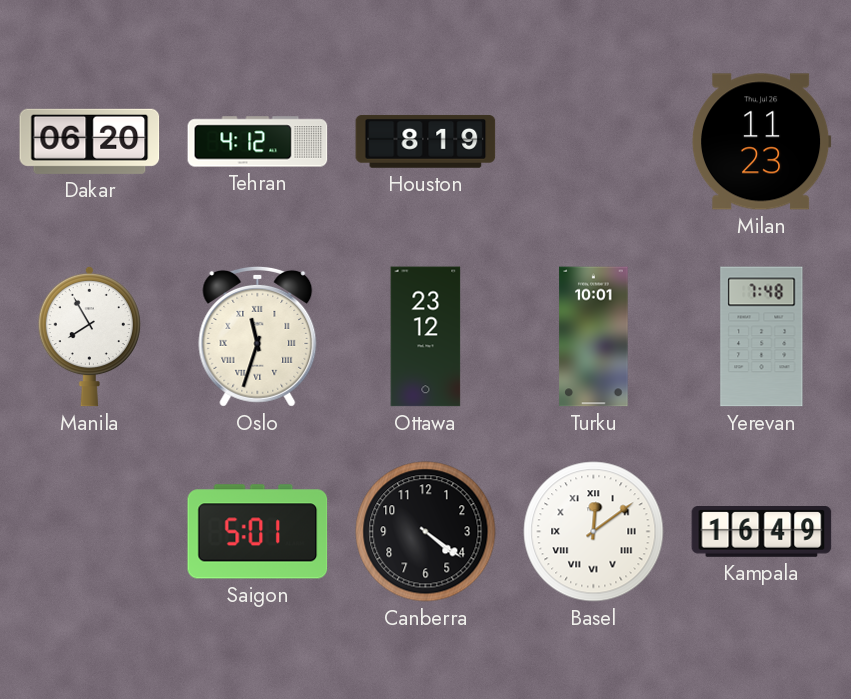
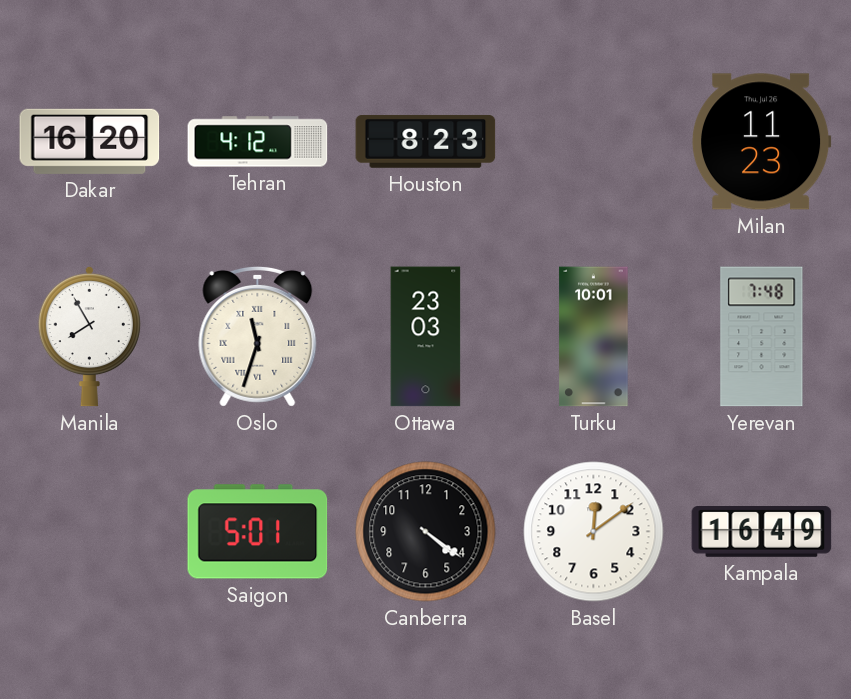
Dakar: 06:20 -> 16:20
Houston: 8:19 -> 8:23
Ottawa: 23:12 -> 23:03
Basel numerals: Roman -> Arabic
